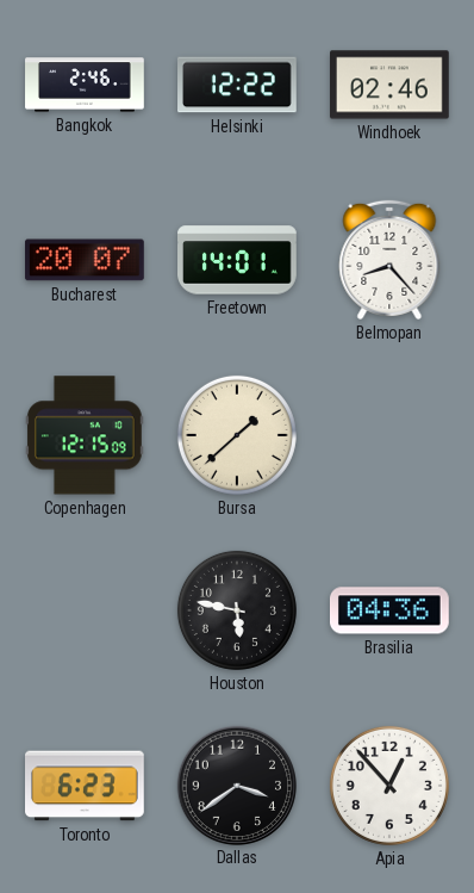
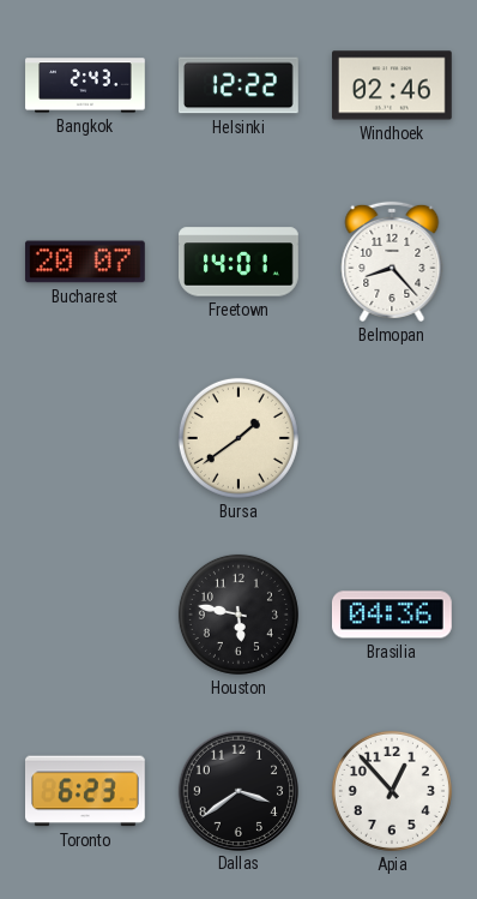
Bangkok: 2:46 -> 2:43
Copenhagen: 12:15 -> none
Bursa: 1:38 -> 1:39
